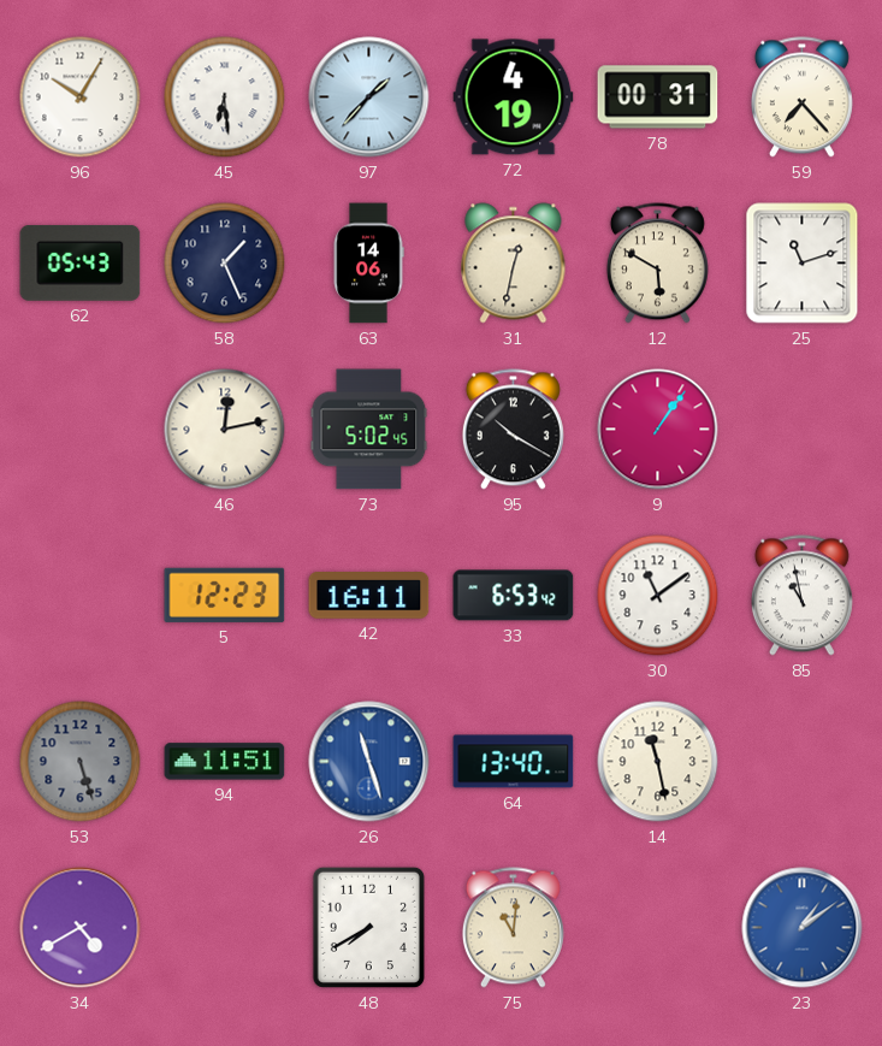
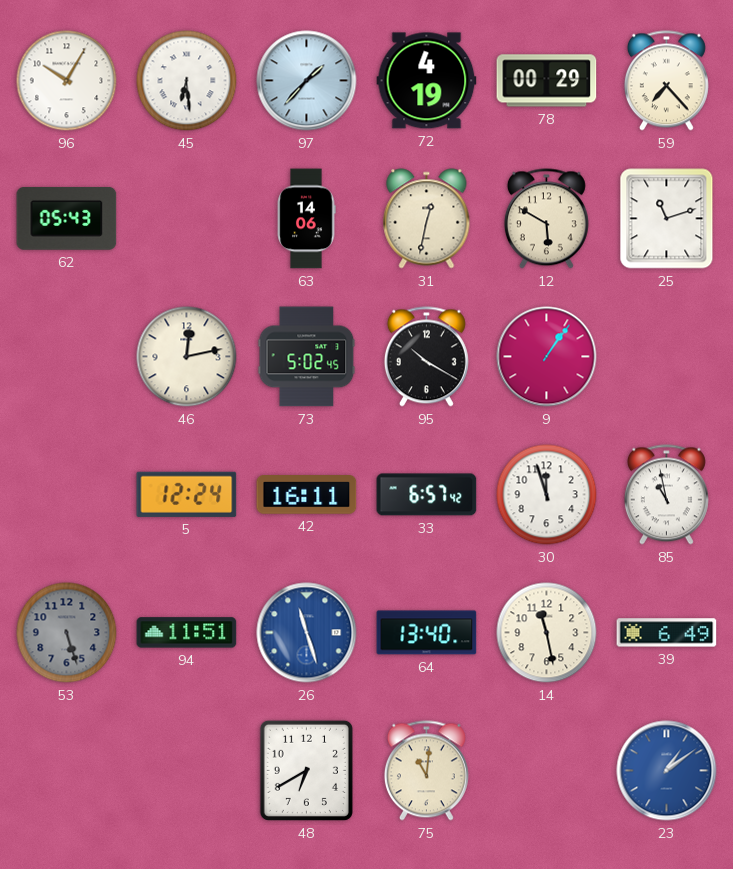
78: 00:31 -> 00:29
58: 1:26 -> none
5: 12:23 -> 12:24
33: 6:53 -> 6:57
30: 11:09 -> 11:57
39: none -> 6:49
34: 4:40 -> none
48: 7:40 -> 6:40
